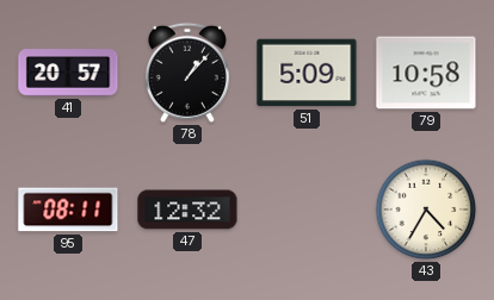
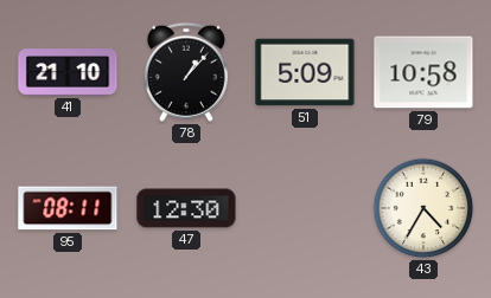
41: 20:57 -> 21:10
47: 12:32 -> 12:30
